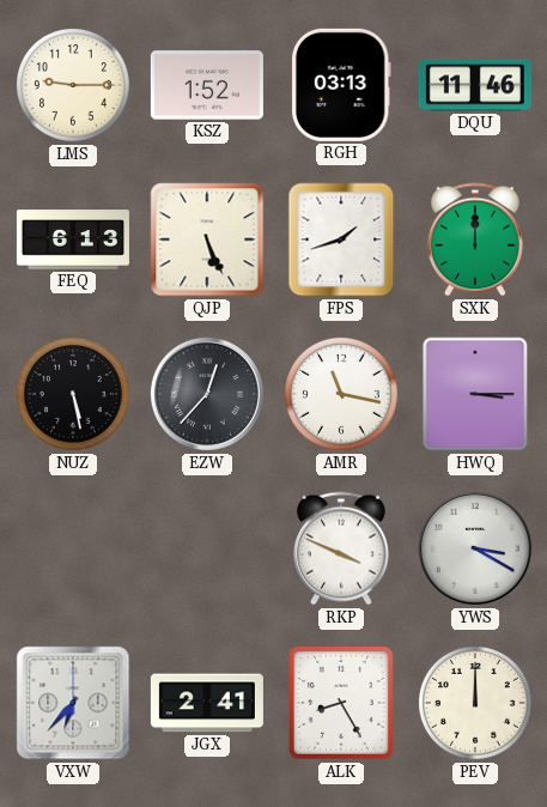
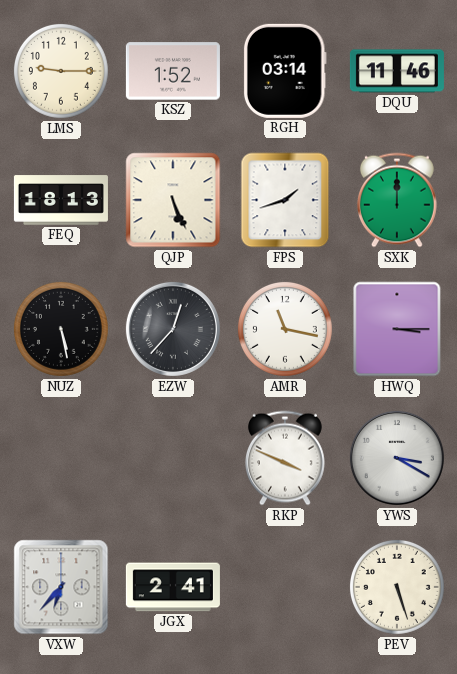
RGH: 03:13 -> 03:14
FEQ: 6:13 -> 18:13
ALK: 8:25 -> none
PEV: 12:00 -> 5:27
